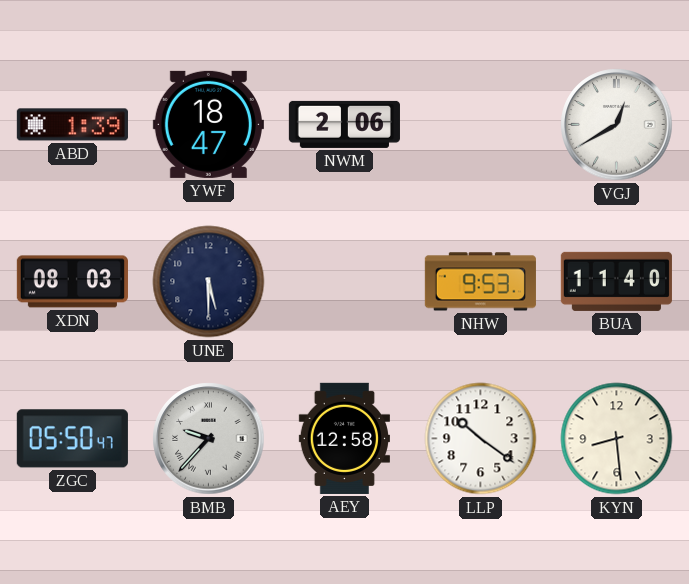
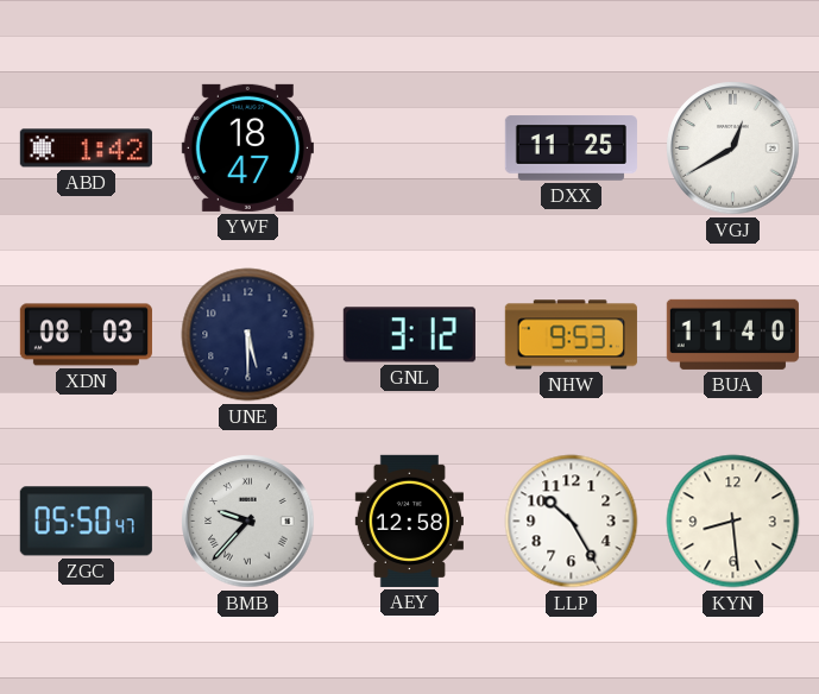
ABD: 1:39 -> 1:42
NWM: 2:06 -> none
DXX: none -> 11:25
GNL: none -> 3:12
LLP: 10:21 -> 10:25
